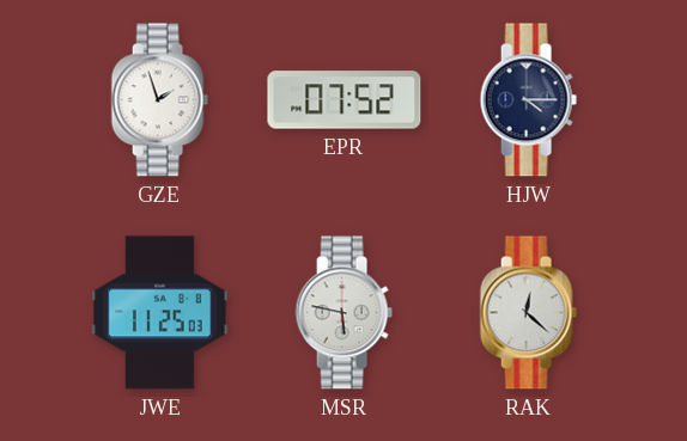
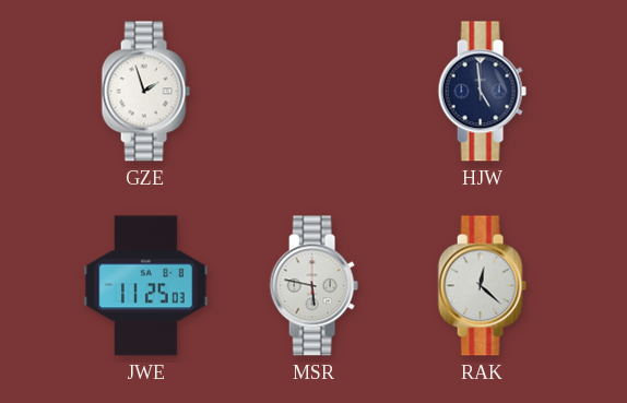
EPR: 07:52 -> none
HJW: 4:15 -> 4:59
